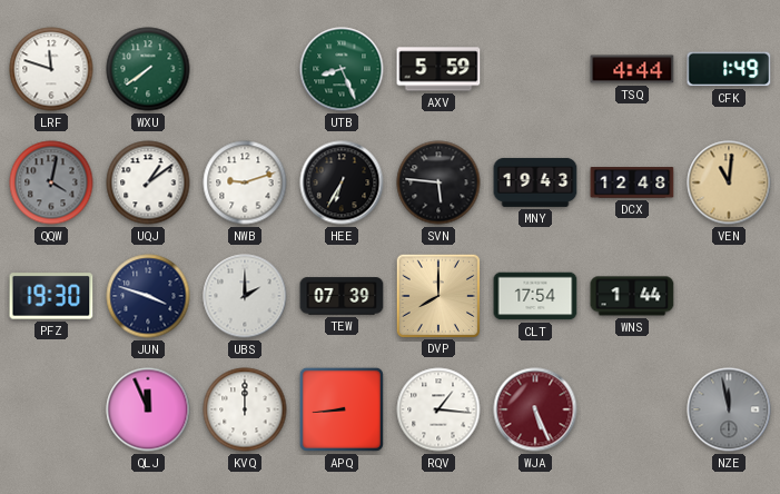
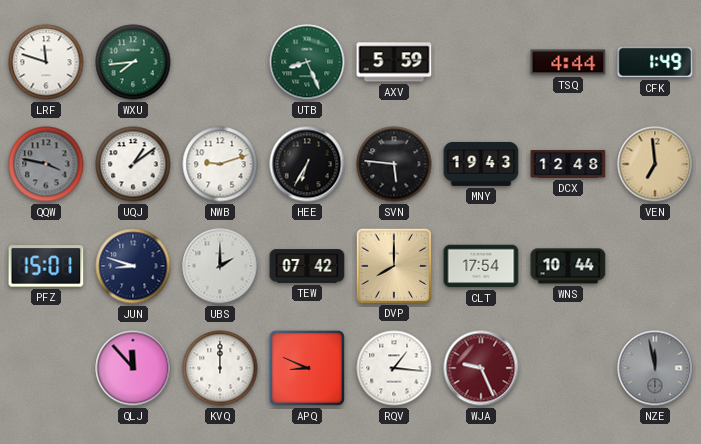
WXU: 7:39 -> 7:44
QQW: 4:02 -> 3:47
VEN: 11:01 -> 6:59
PFZ: 19:30 -> 15:01
JUN: 3:48 -> 8:48
TEW: 07:39 -> 07:42
WNS: 1:44 -> 10:44
QLJ: 11:56 -> 11:53
APQ: 8:44 -> 8:49
WJA: 5:26 -> 9:26
